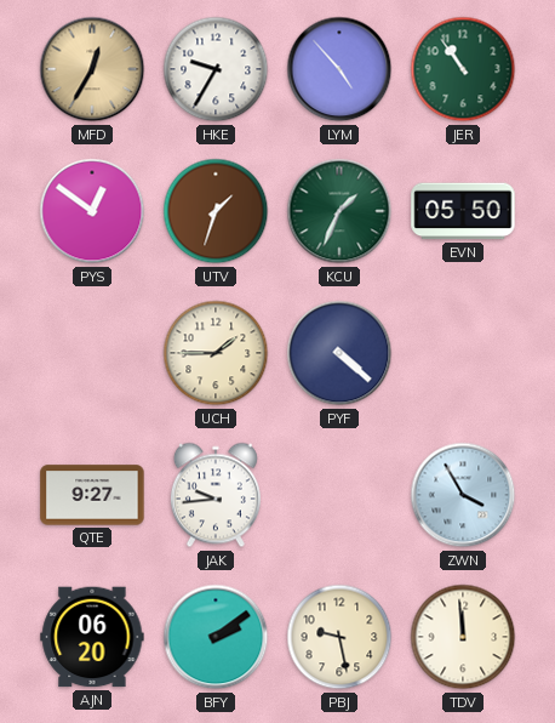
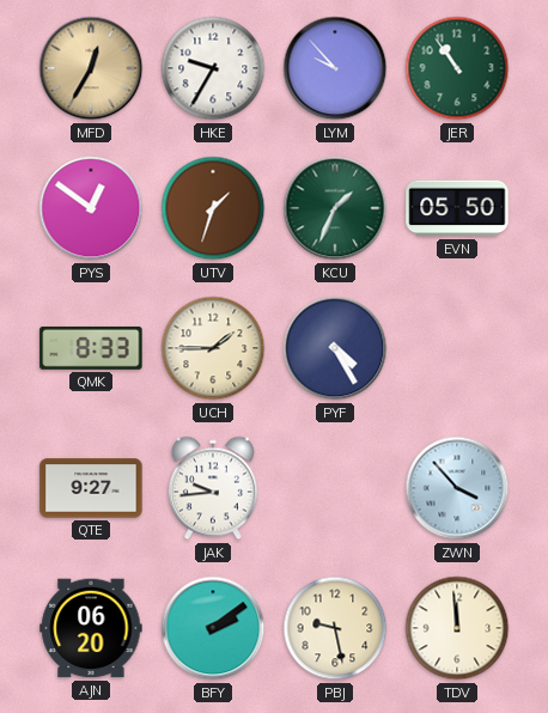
LYM: 4:53 -> 9:53
QMK: none -> 8:33
PYF: 4:22 -> 4:25
ZWN: 3:55 -> 3:53
